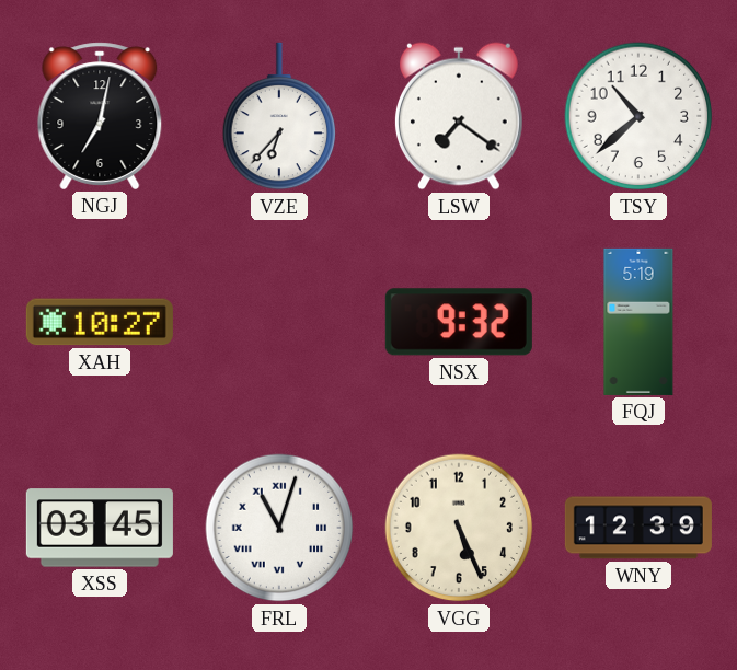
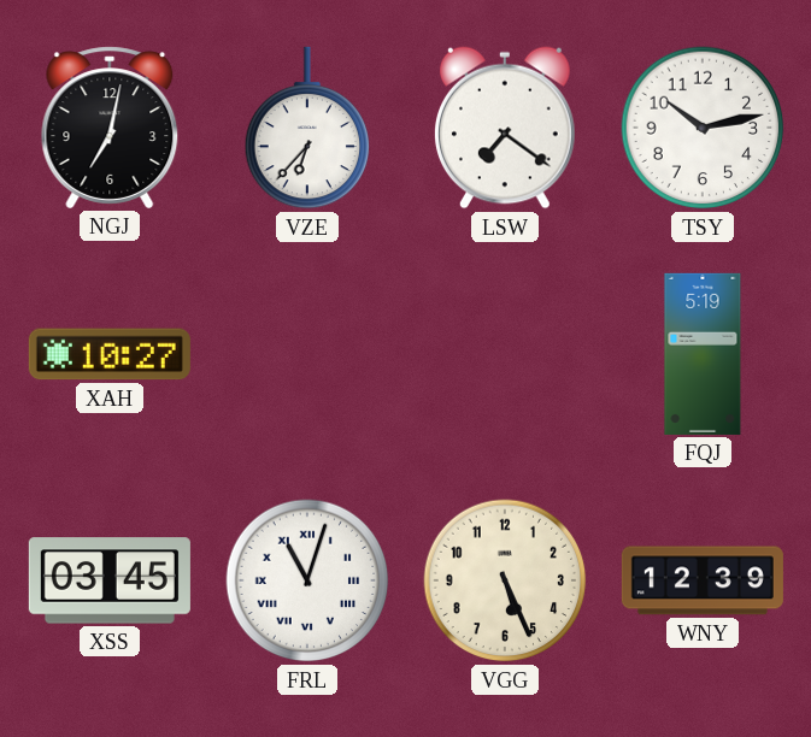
TSY: 10:38 -> 10:13
NSX: 9:32 -> none
